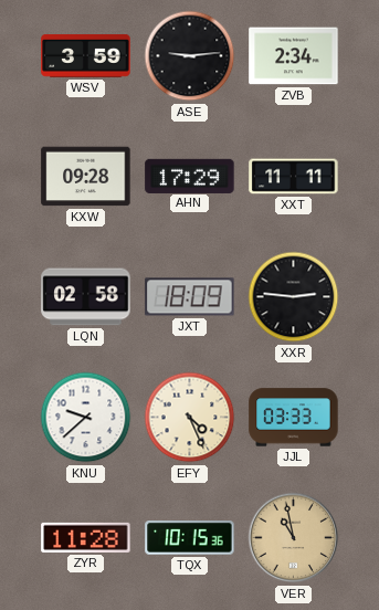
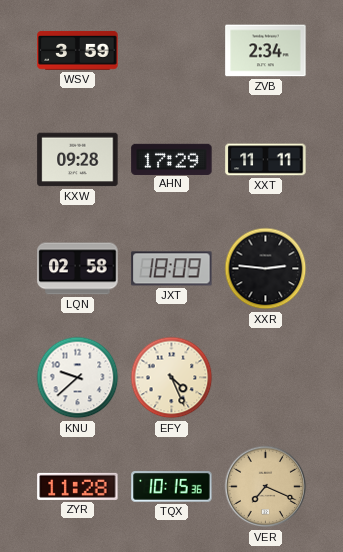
ASE: 9:14 -> none
JJL: 03:33 -> none
VER: 10:58 -> 7:19
